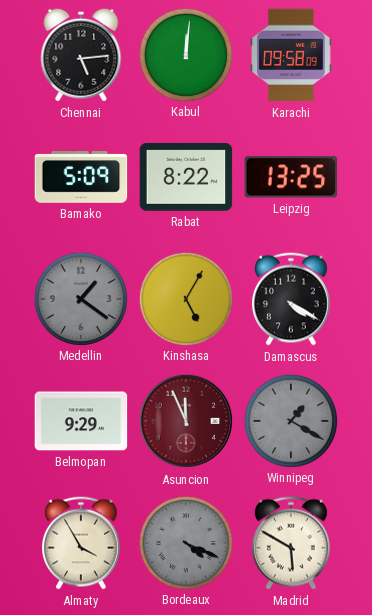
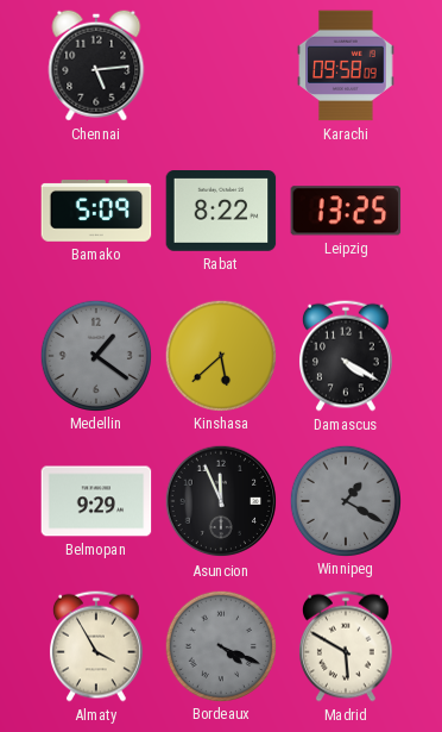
Kabul: 12:01 -> none
Kinshasa: 5:05 -> 5:38
Asuncion dial: burgundy -> black
